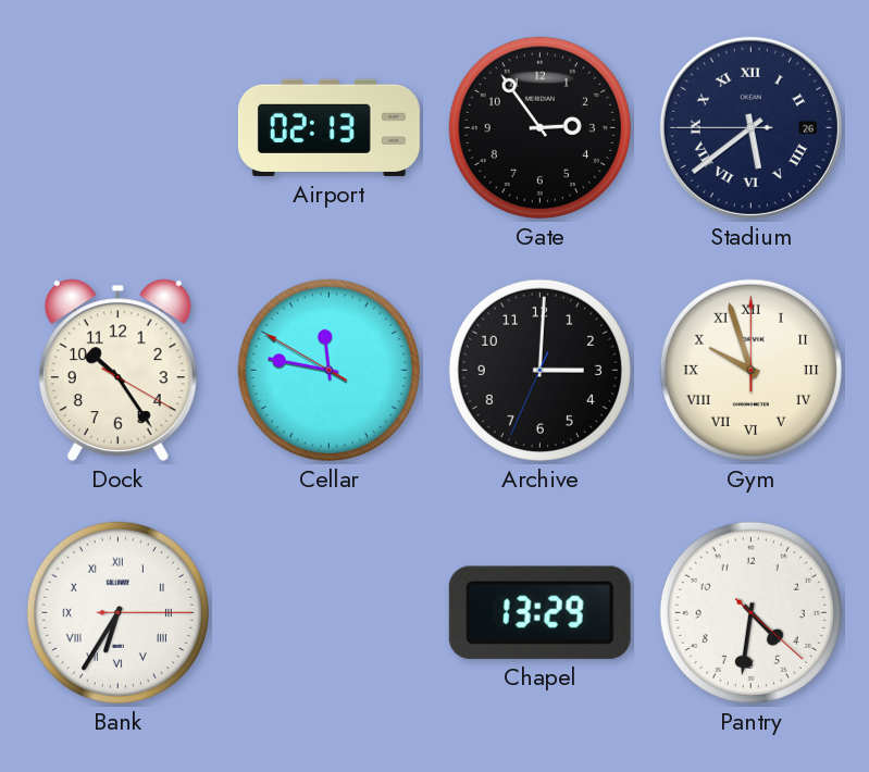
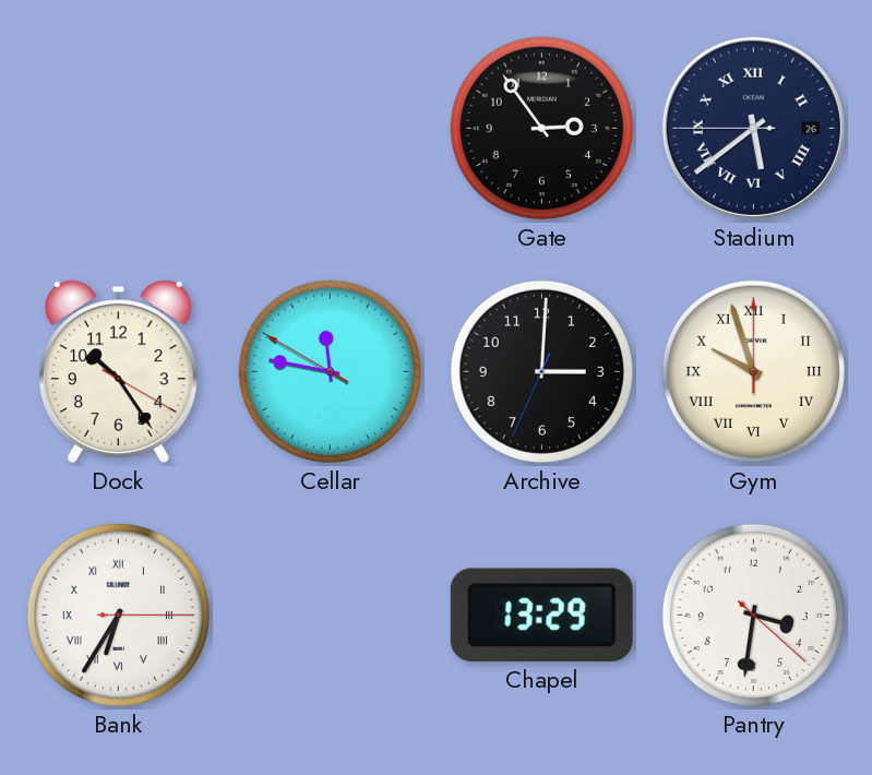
Airport: 02:13 -> none
Pantry: 4:31 -> 3:31
